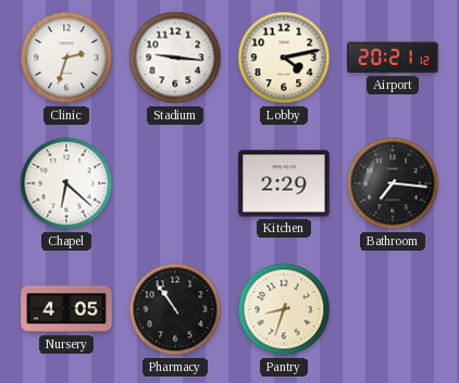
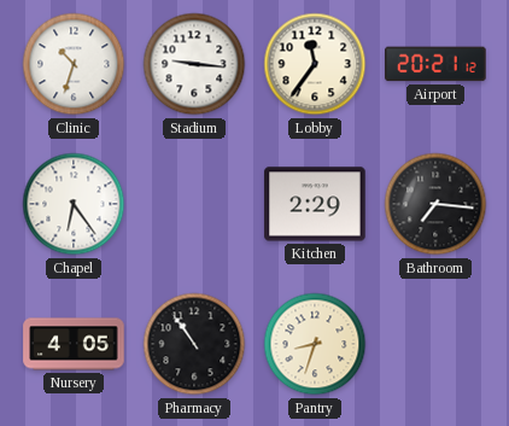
Clinic: 2:33 -> 10:33
Lobby: 4:13 -> 11:36
Chapel: 6:22 -> 6:24
